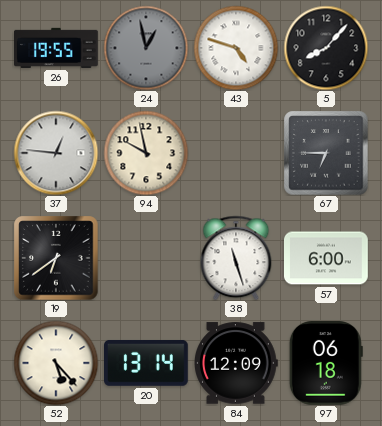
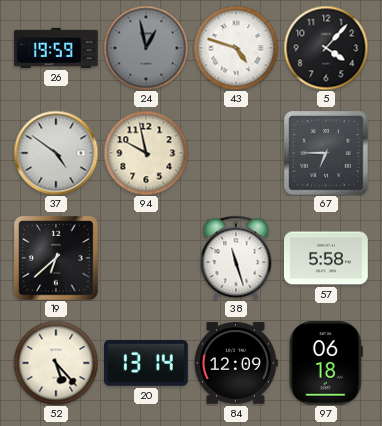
26: 19:55 -> 19:59
5: 8:07 -> 4:07
37: 12:46 -> 4:51
19: 6:39 -> 6:38
57: 6:00 -> 5:58
